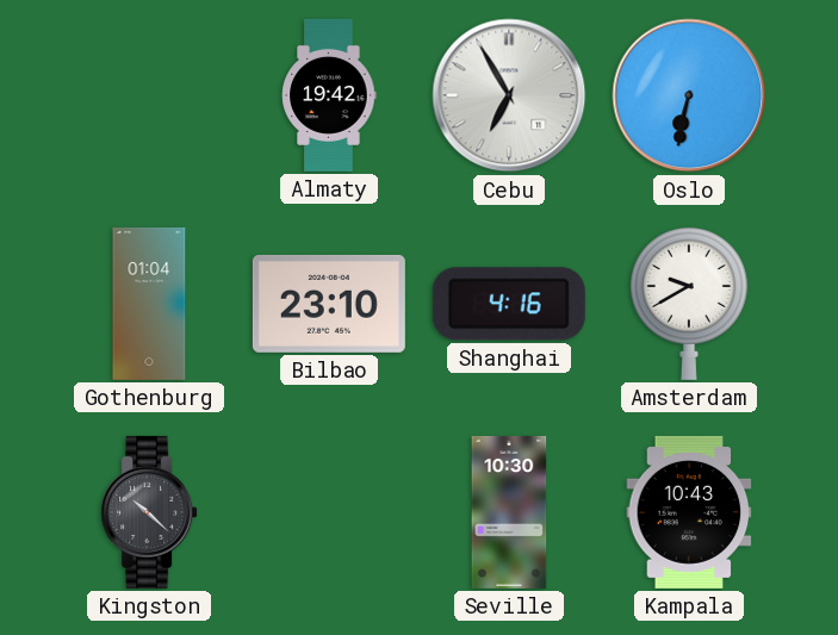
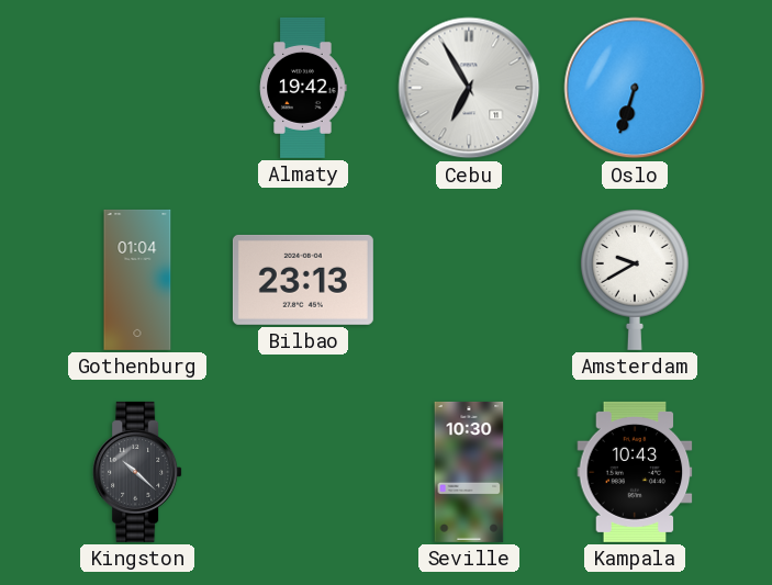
Oslo: 6:32 -> 6:33
Bilbao: 23:10 -> 23:13
Shanghai: 4:16 -> none
